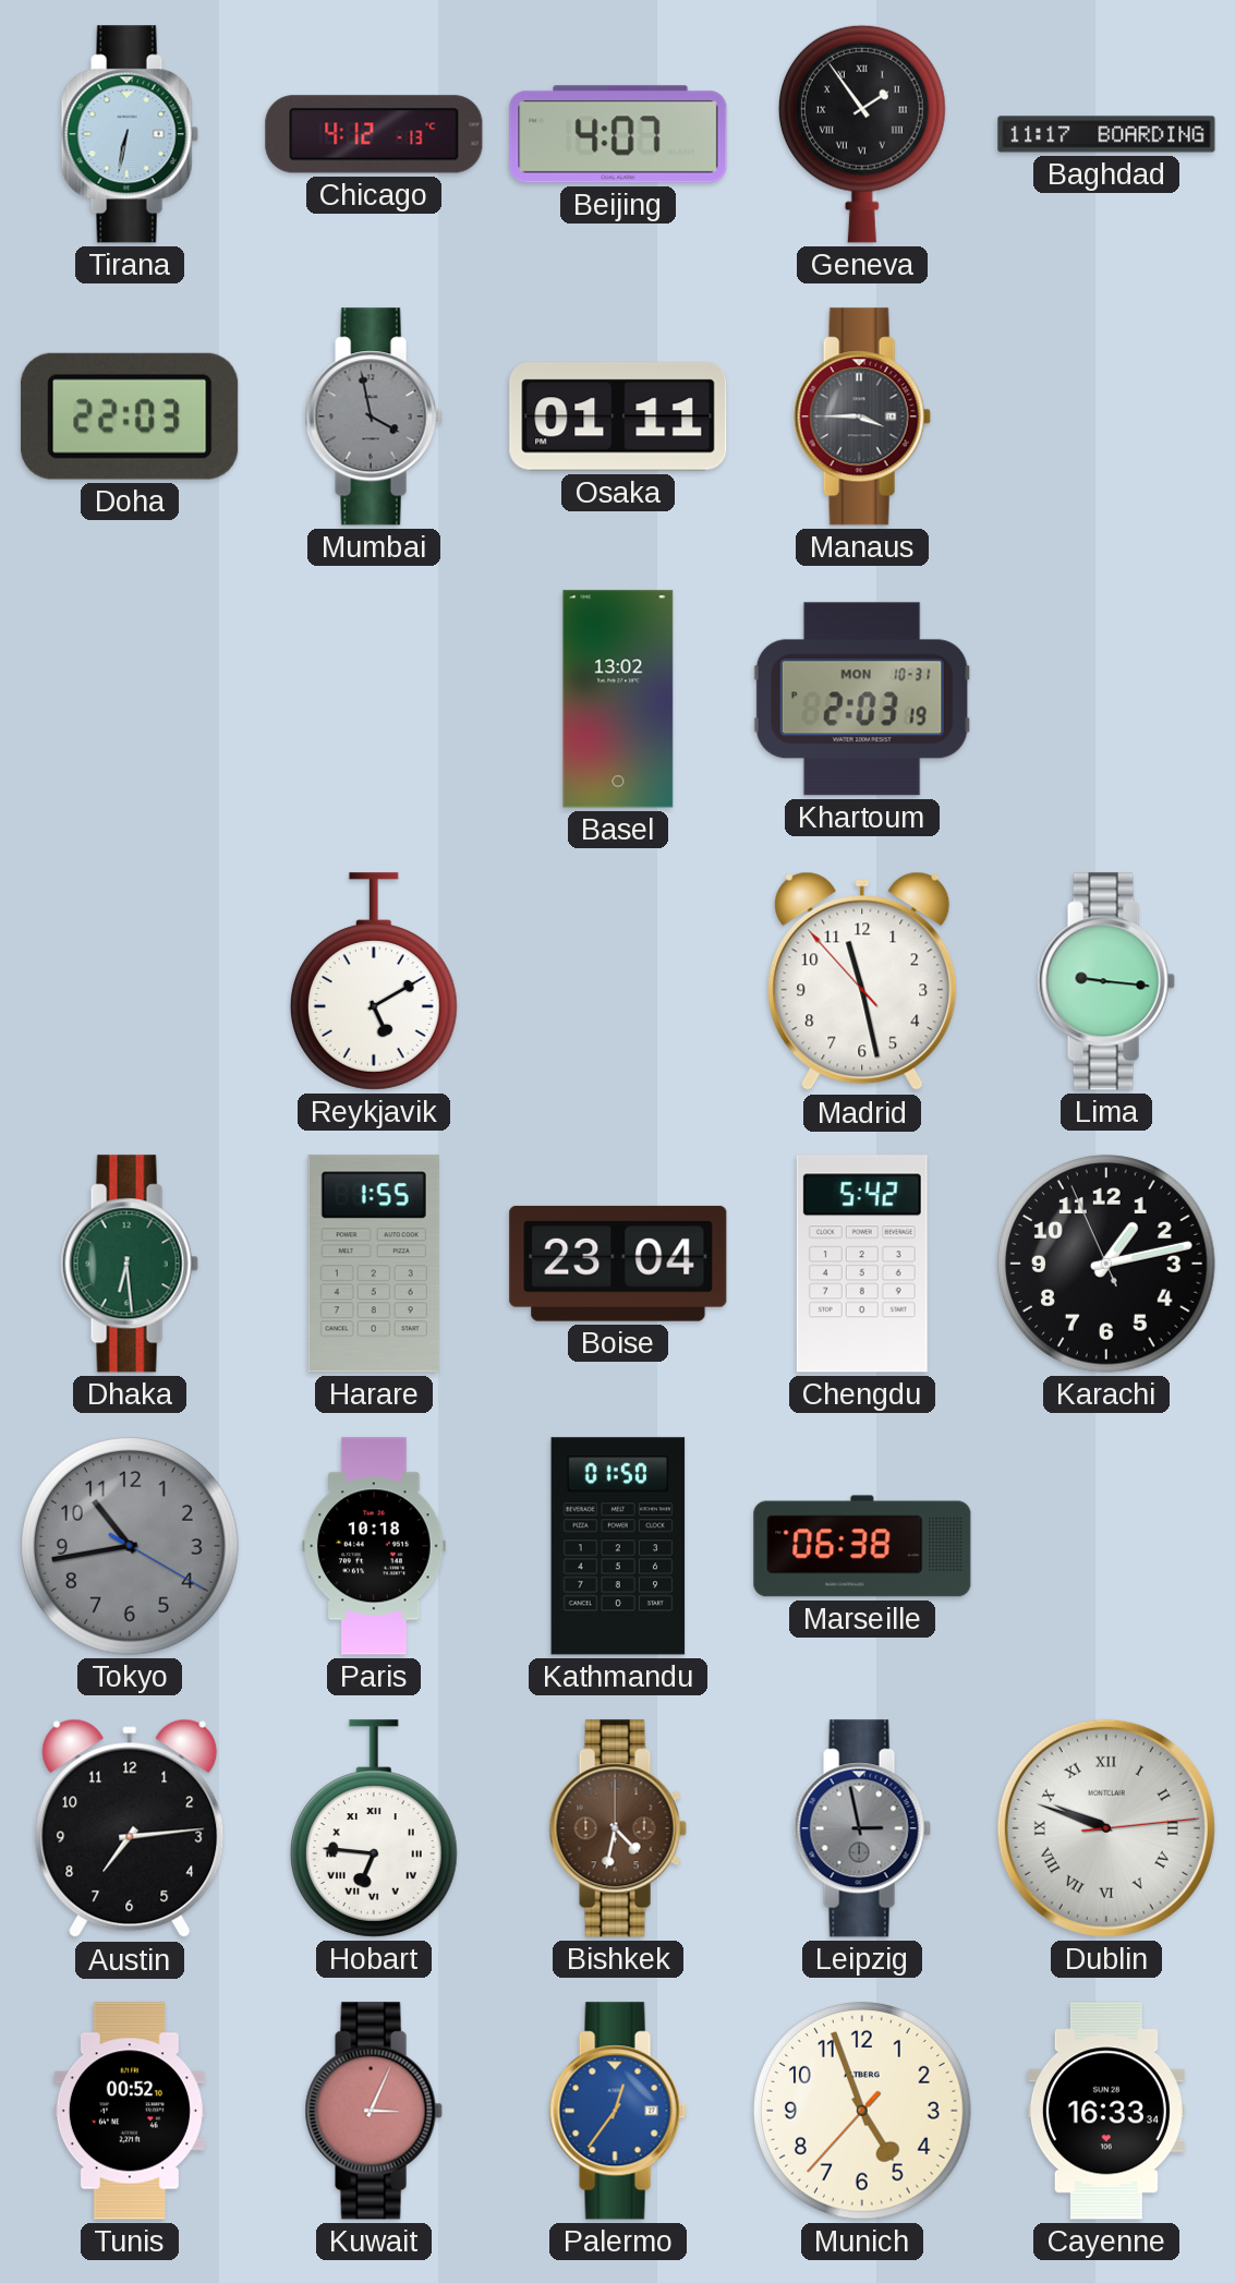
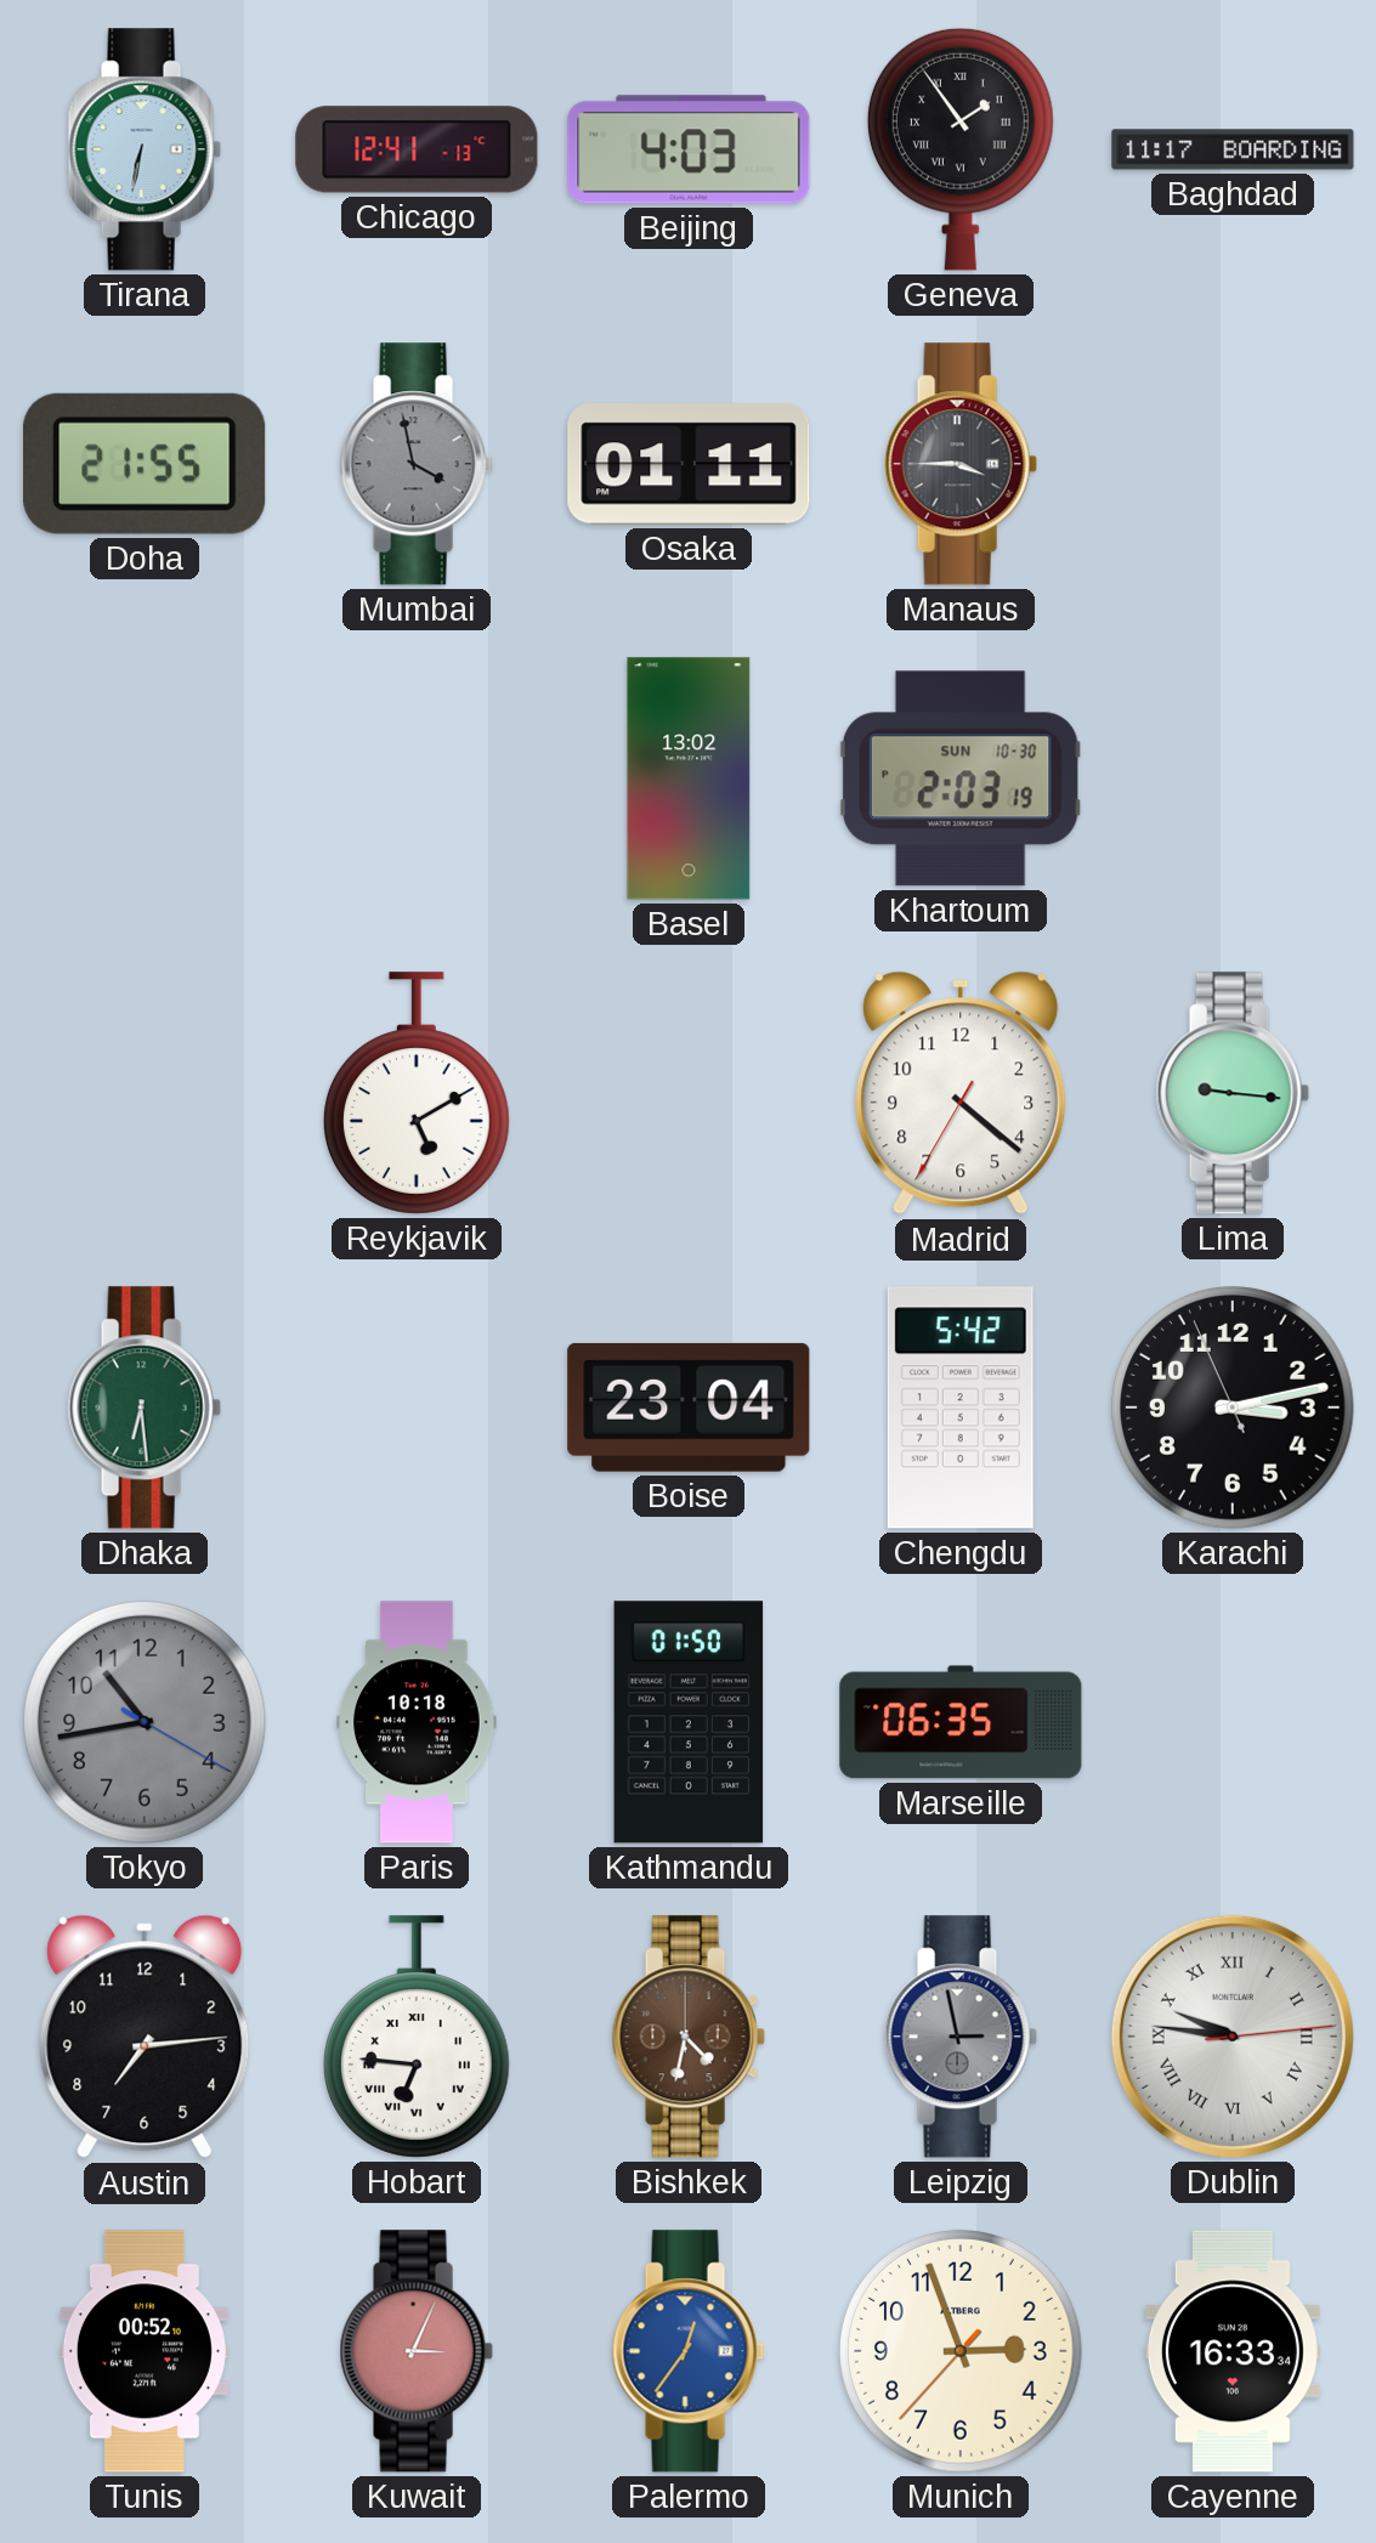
Chicago: 4:12 -> 12:41
Beijing: 4:07 -> 4:03
Doha: 22:03 -> 21:55
Khartoum date: MON 10-31 -> SUN 10-30
Madrid: 11:27 -> 4:21
Harare: 1:55 -> none
Karachi: 1:12 -> 3:12
Marseille: 06:38 -> 06:35
Dublin: 9:48 -> 9:46
Munich: 4:56 -> 2:56
